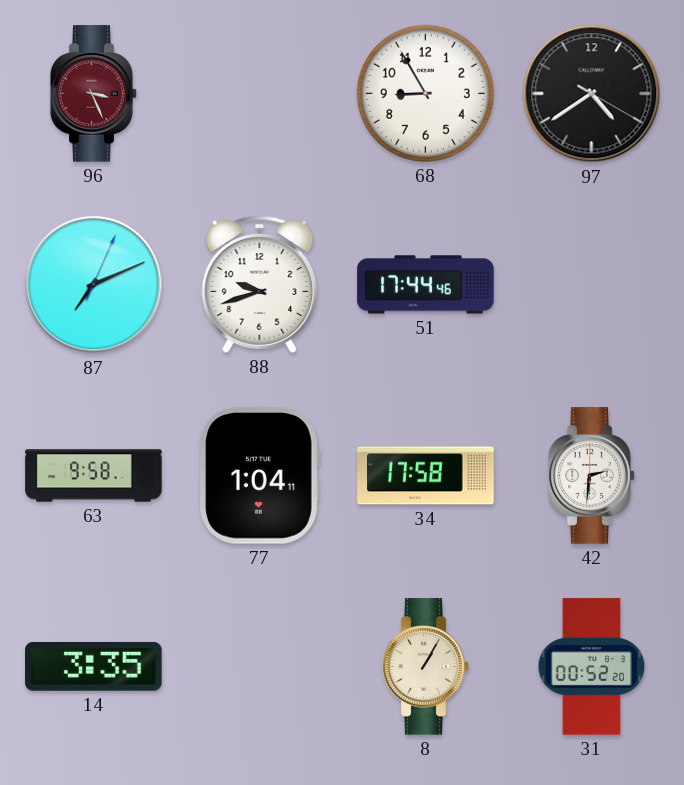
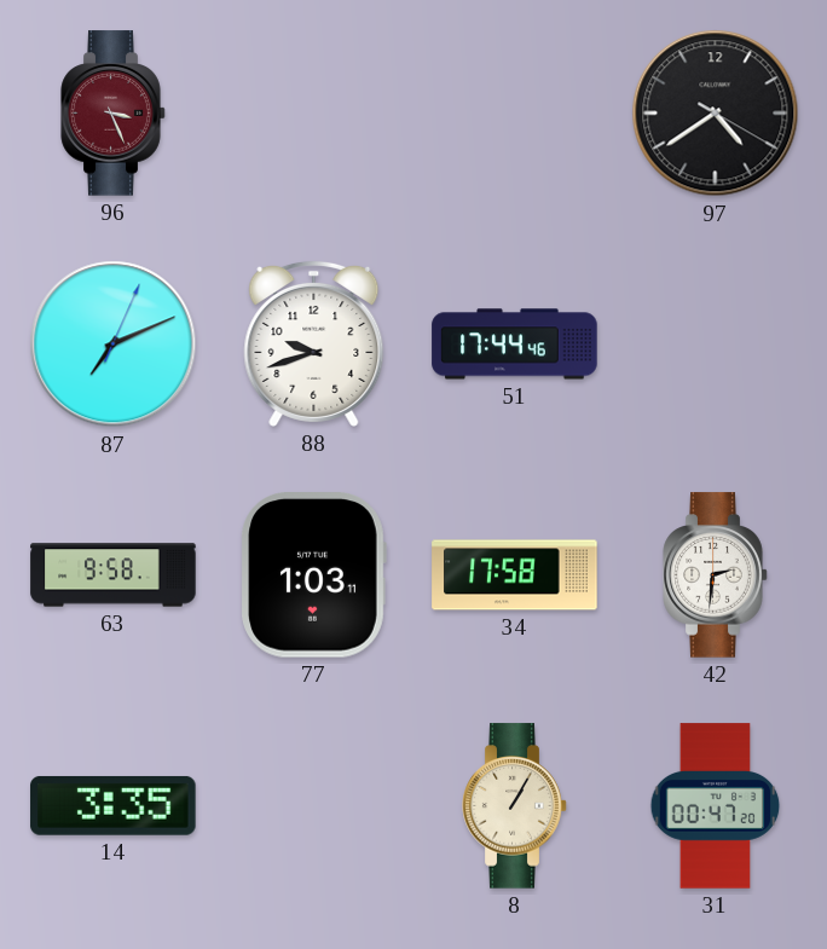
68: 8:55 -> none
77: 1:04 -> 1:03
31: 00:52 -> 00:47
